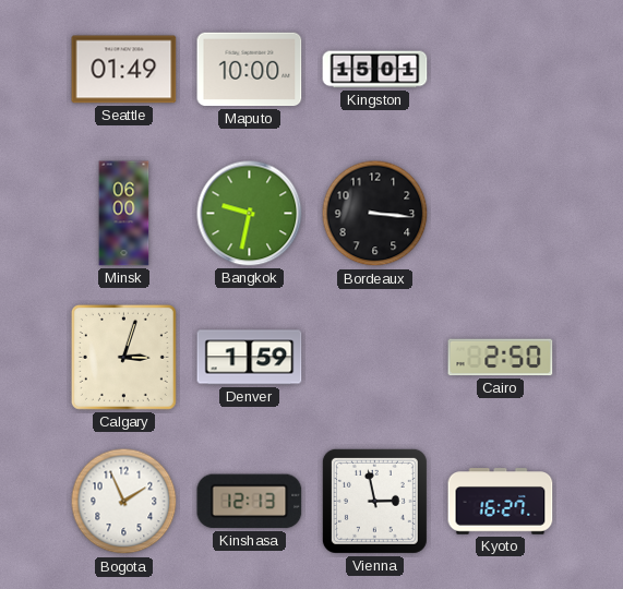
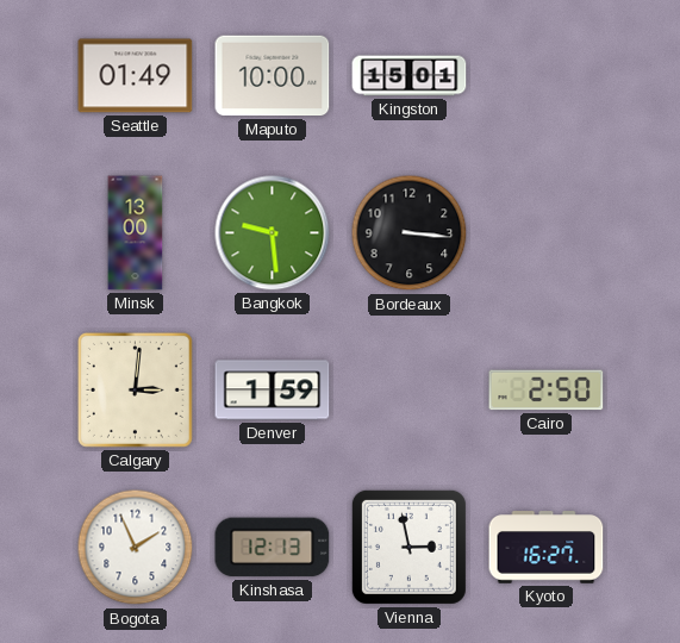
Minsk: 06:00 -> 13:00
Bangkok: 9:32 -> 9:29
Calgary: 3:03 -> 3:01
